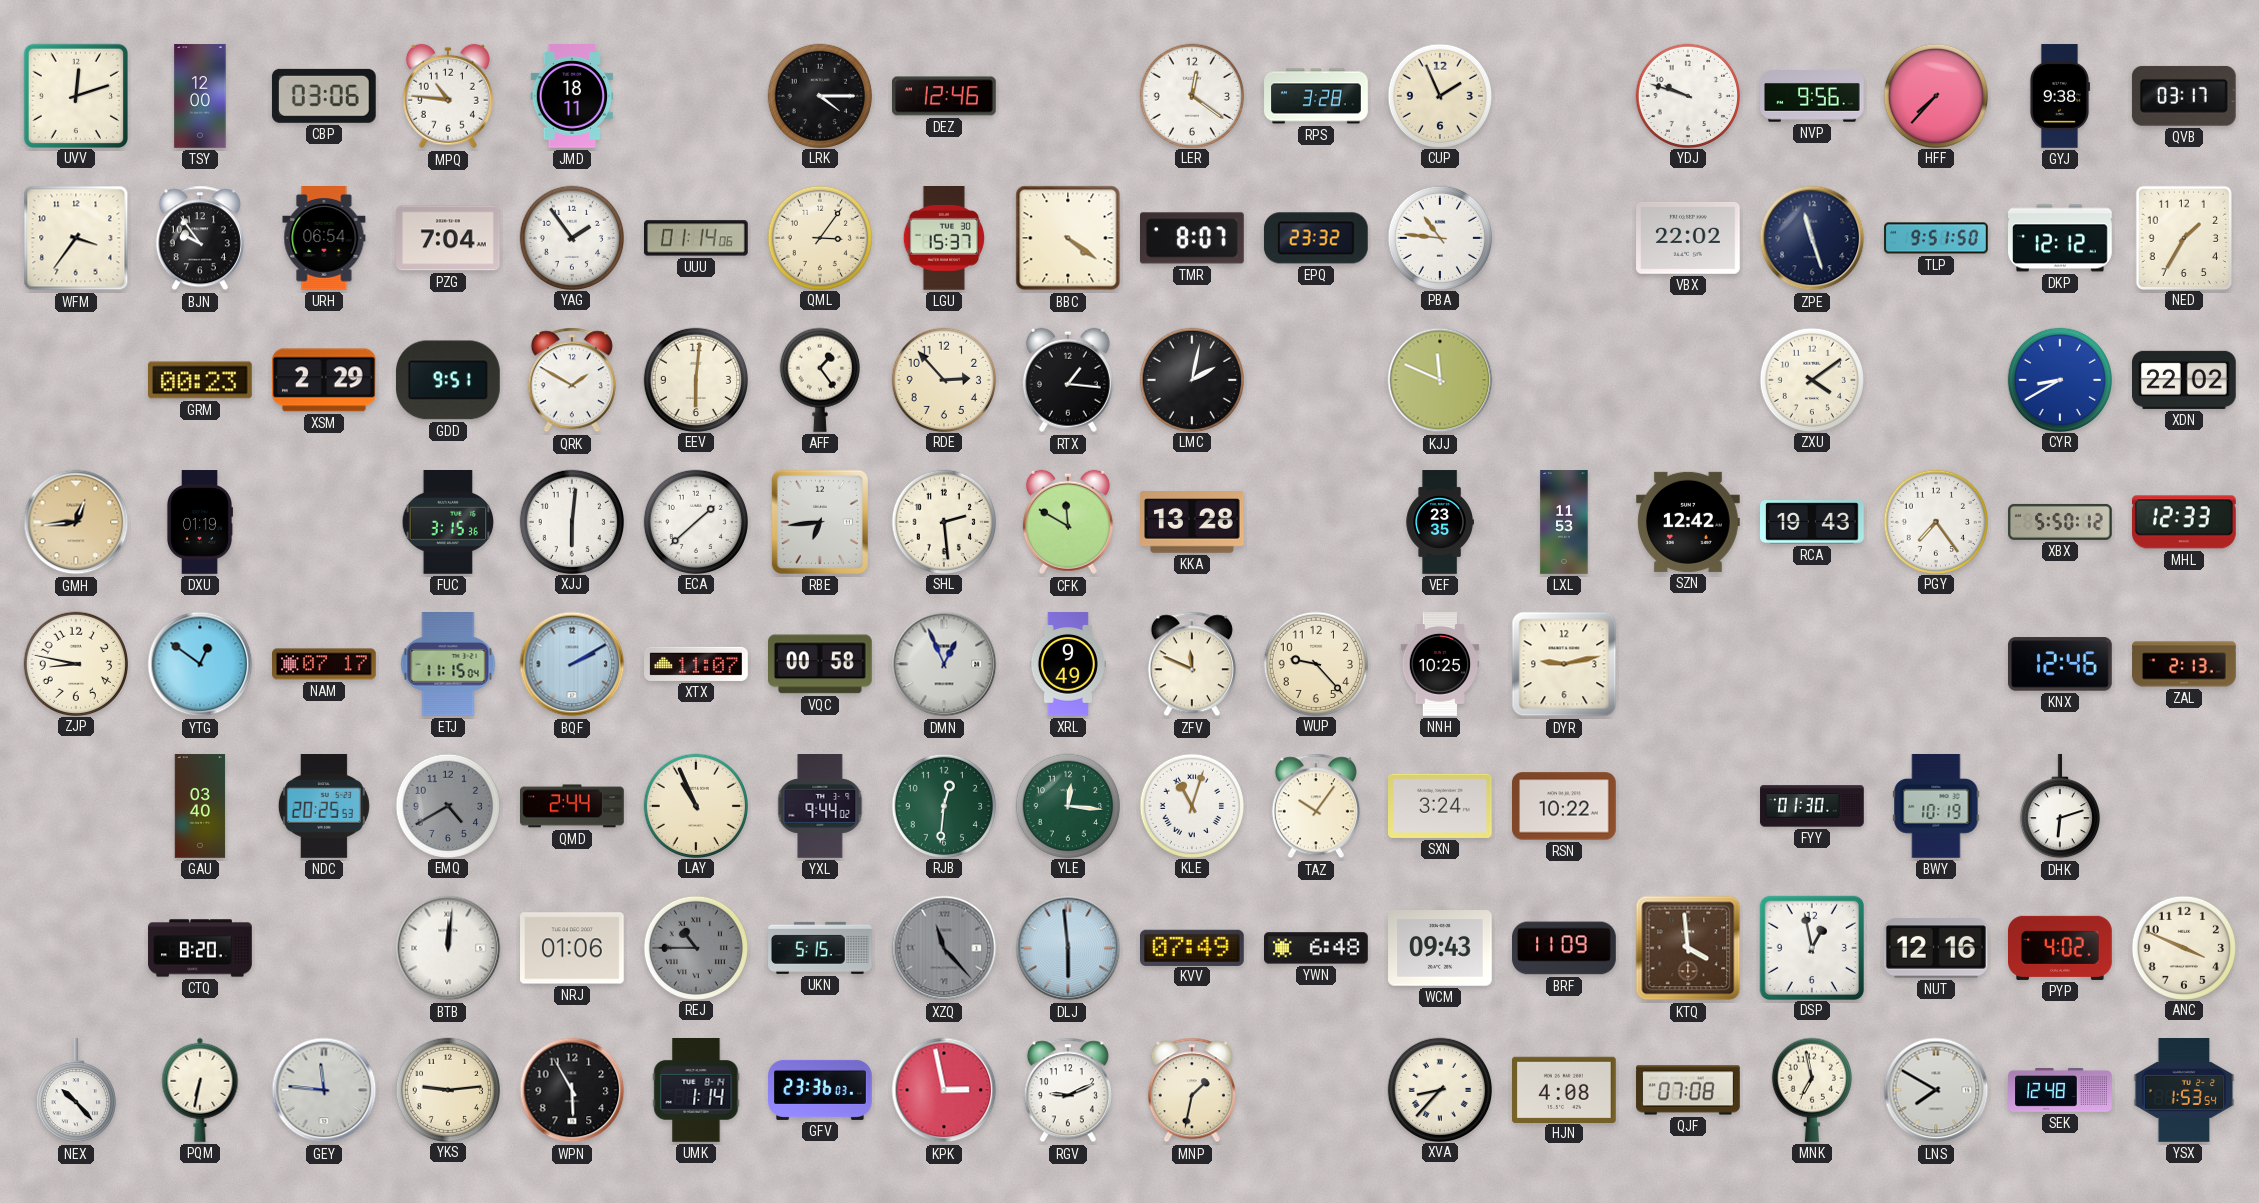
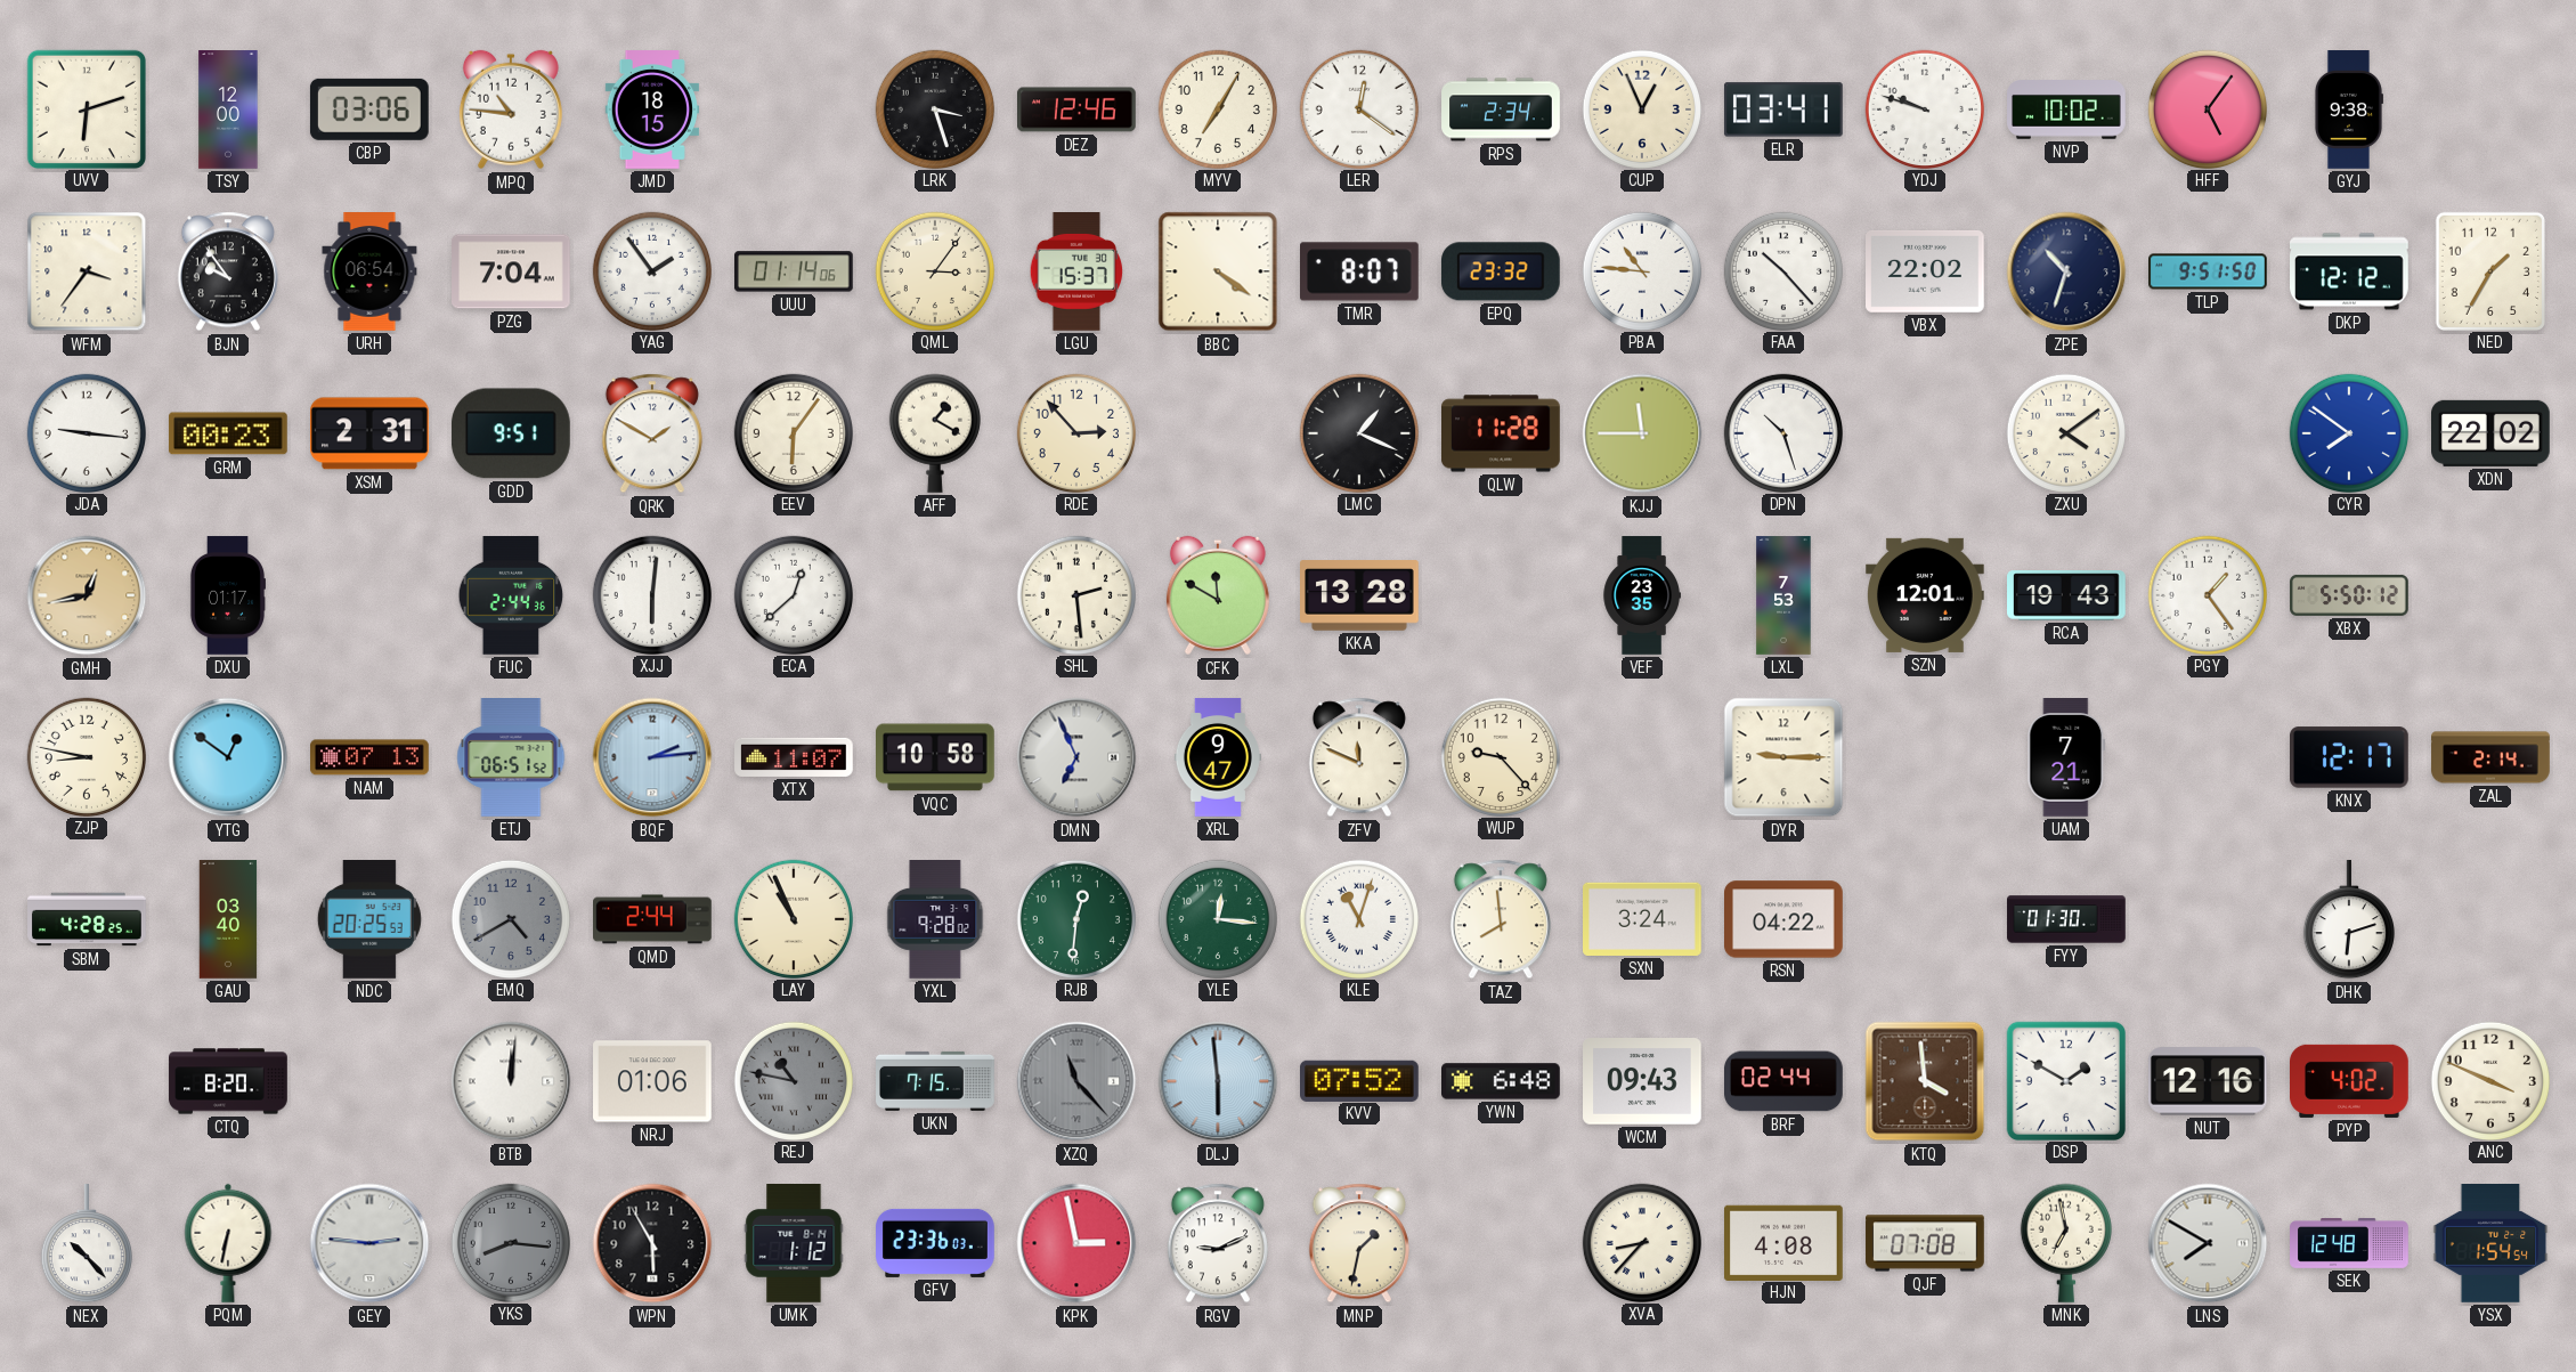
UVV: 12:12 -> 6:12
JMD: 18:11 -> 18:15
LRK: 4:15 -> 3:27
MYV: none -> 7:05
RPS: 3:28 -> 2:34
CUP: 1:56 -> 12:56
ELR: none -> 03:41
NVP: 9:56 -> 10:02
HFF: 7:37 -> 5:06
QVB: 03:17 -> none
FAA: none -> 10:23
ZPE: 11:27 -> 10:33
JDA: none -> 9:16
XSM: 2:29 -> 2:31
EEV: 6:01 -> 6:06
AFF: 1:24 -> 1:20
RTX: 1:16 -> none
LMC: 2:02 -> 1:19
QLW: none -> 11:28
KJJ: 11:49 -> 11:45
DPN: none -> 10:27
CYR: 8:40 -> 7:51
GMH: 12:44 -> 12:43
DXU: 01:19 -> 01:17
FUC: 3:15 -> 2:44
ECA: 1:38 -> 12:38
RBE: 6:44 -> none
LXL: 11:53 -> 7:53
SZN: 12:42 -> 12:01
PGY: 7:24 -> 1:24
MHL: 12:33 -> none
NAM: 07:17 -> 07:13
ETJ: 11:15 -> 06:51
BQF: 2:10 -> 2:14
VQC: 00:58 -> 10:58
DMN: 12:56 -> 6:56
XRL: 9:49 -> 9:47
NNH: 10:25 -> none
DYR: 9:13 -> 9:15
UAM: none -> 7:21
KNX: 12:46 -> 12:17
ZAL: 2:13 -> 2:14
SBM: none -> 4:28
YXL: 9:44 -> 9:28
TAZ: 10:06 -> 7:59
RSN: 10:22 -> 04:22
BWY: 10:19 -> none
REJ: 10:45 -> 10:47
UKN: 5:15 -> 7:15
KVV: 07:49 -> 07:52
BRF: 11:09 -> 02:44
DSP: 12:58 -> 1:50
GEY: 11:46 -> 2:46
YKS: 9:14 -> 8:16
YKS dial: cream -> grey
UMK: 1:14 -> 1:12
YSX: 1:53 -> 1:54
